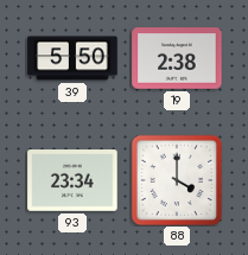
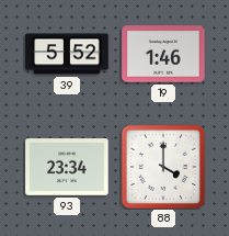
39: 5:50 -> 5:52
19: 2:38 -> 1:46
